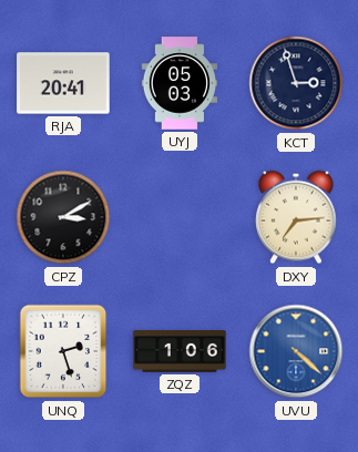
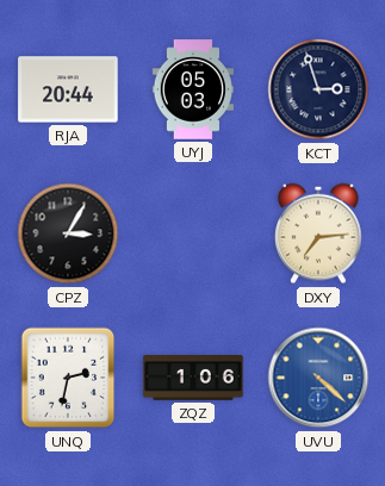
RJA: 20:41 -> 20:44
CPZ: 3:10 -> 3:05
UNQ: 2:27 -> 2:32
